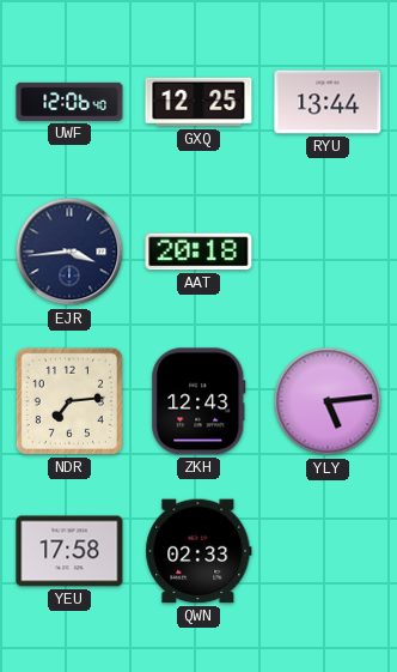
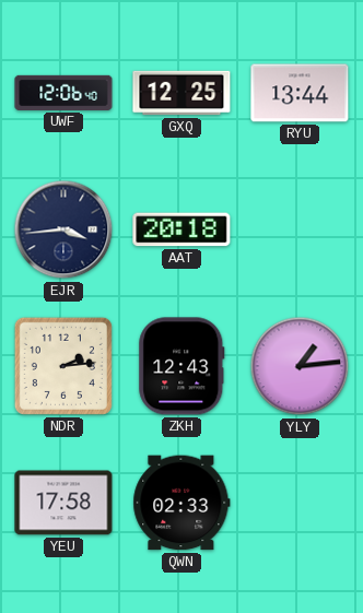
NDR: 7:14 -> 2:14
YLY: 5:14 -> 1:14
